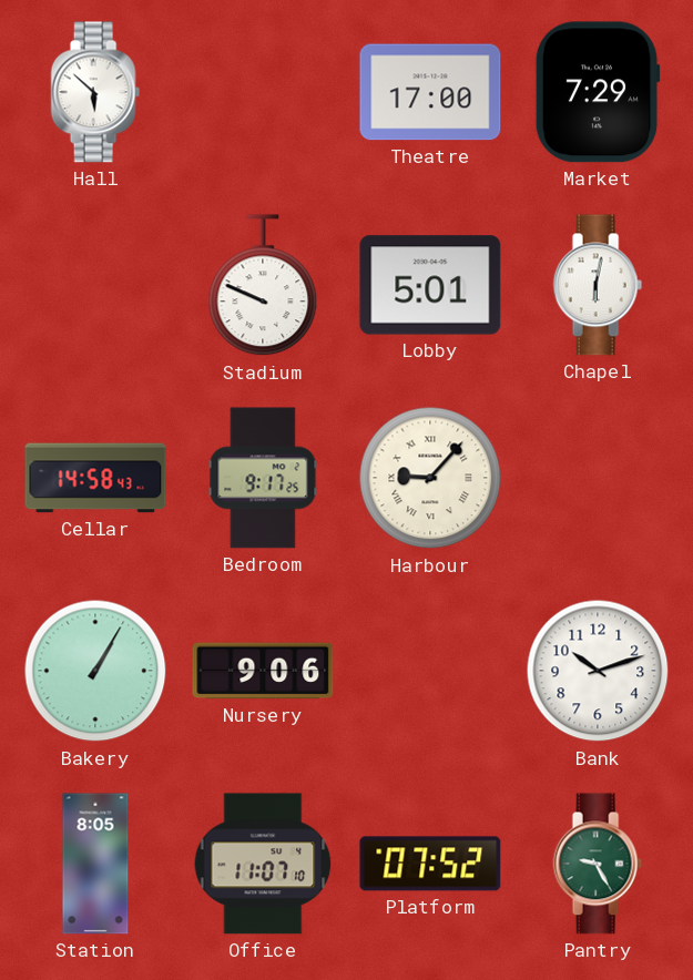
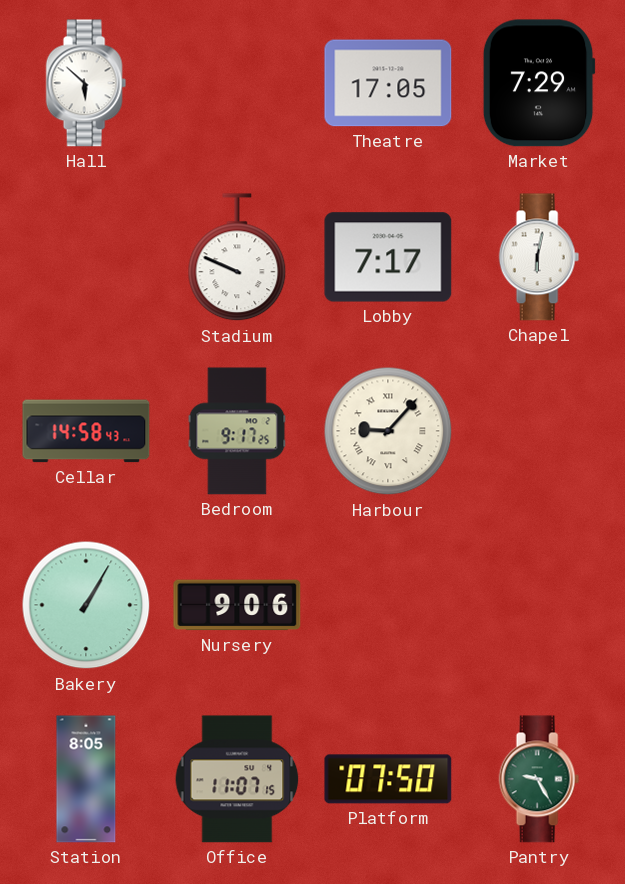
Theatre: 17:00 -> 17:05
Lobby: 5:01 -> 7:17
Bank: 10:12 -> none
Office: 11:07:10 -> 11:07:15
Platform: 07:52 -> 07:50
